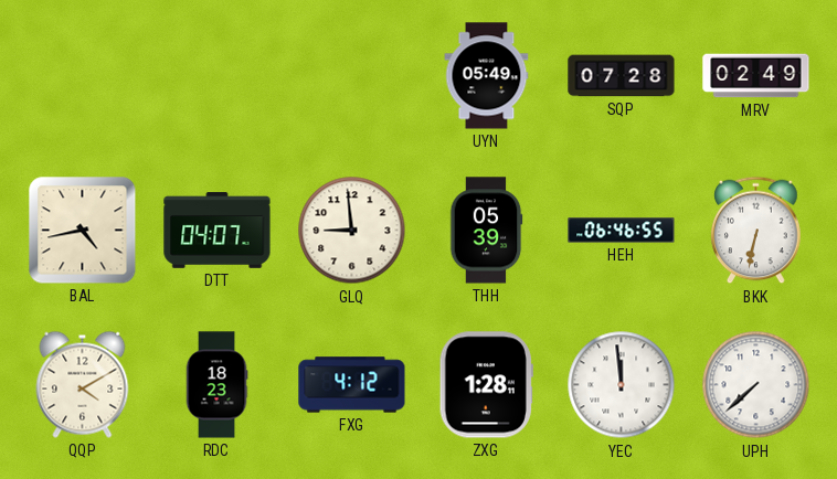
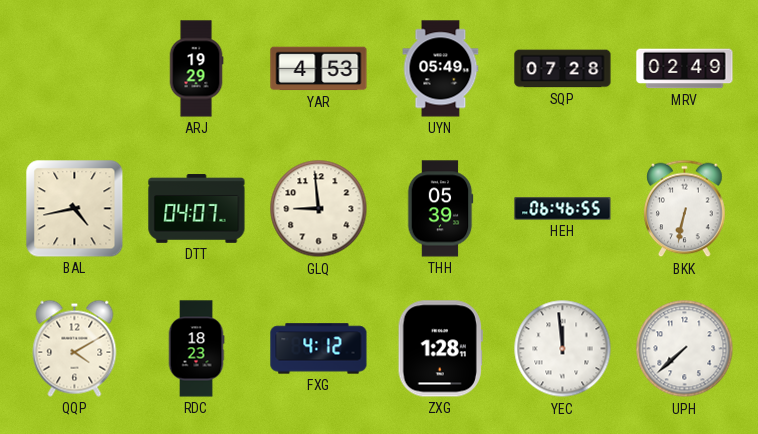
ARJ: none -> 19:29
YAR: none -> 4:53
